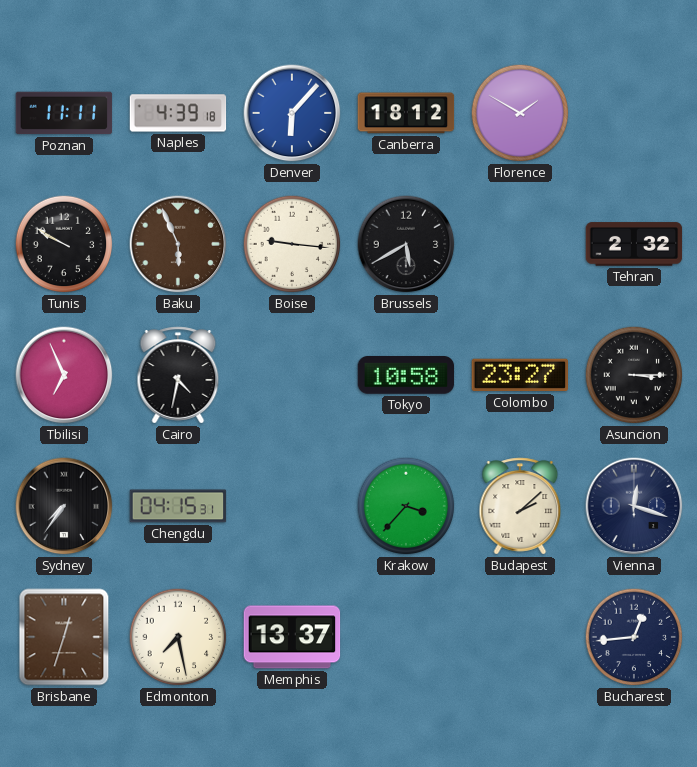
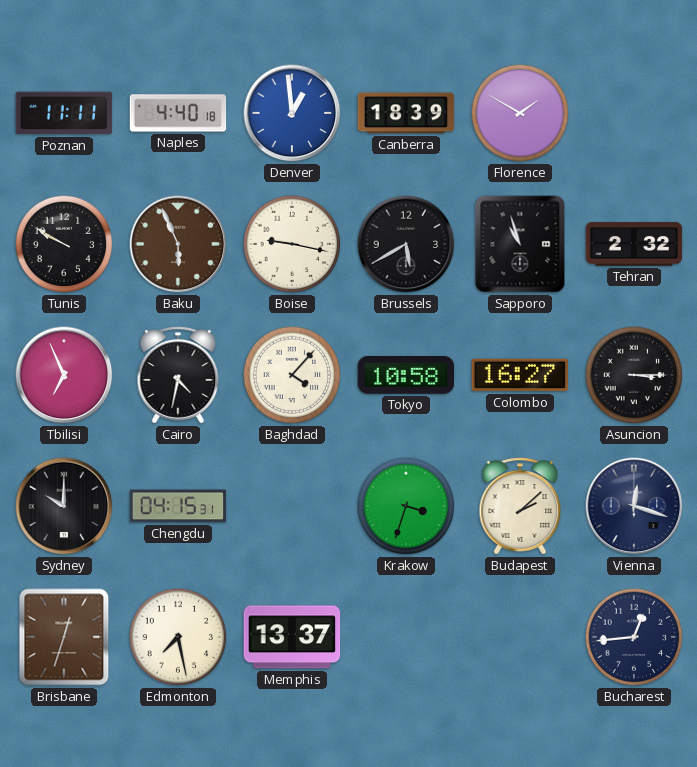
Naples: 4:39 -> 4:40
Denver: 6:07 -> 12:59
Canberra: 18:12 -> 18:39
Boise: 9:16 -> 9:17
Sapporo: none -> 10:57
Baghdad: none -> 4:07
Colombo: 23:27 -> 16:27
Sydney: 7:36 -> 10:00
Krakow: 3:37 -> 3:33
